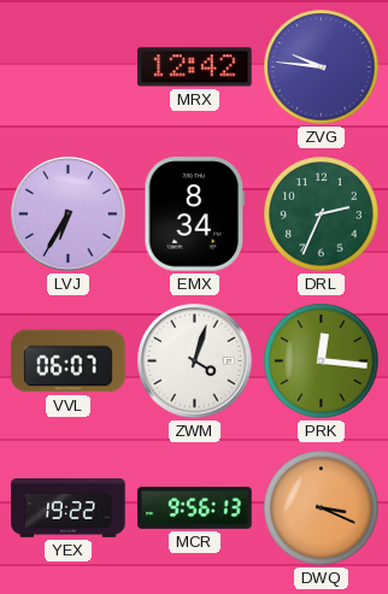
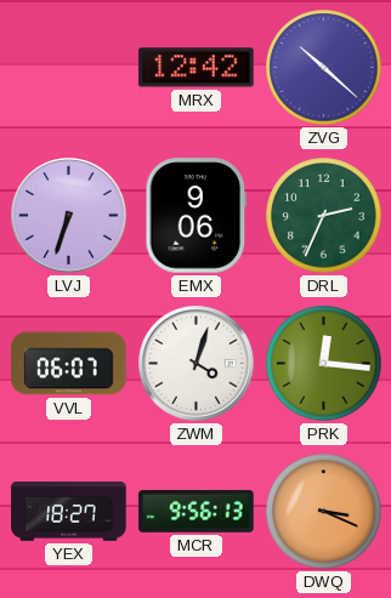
ZVG: 9:46 -> 10:22
LVJ: 6:35 -> 6:33
EMX: 8:34 -> 9:06
YEX: 19:22 -> 18:27
